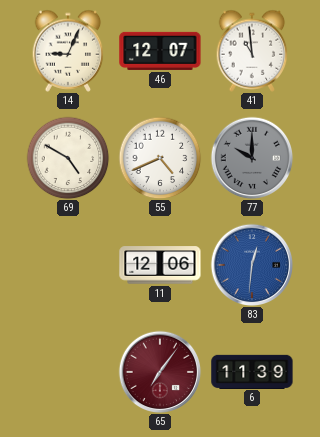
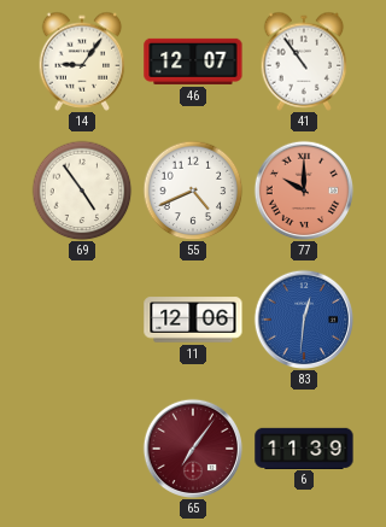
14: 9:04 -> 9:06
41: 10:59 -> 10:54
69: 4:50 -> 4:54
77 dial: grey -> salmon
